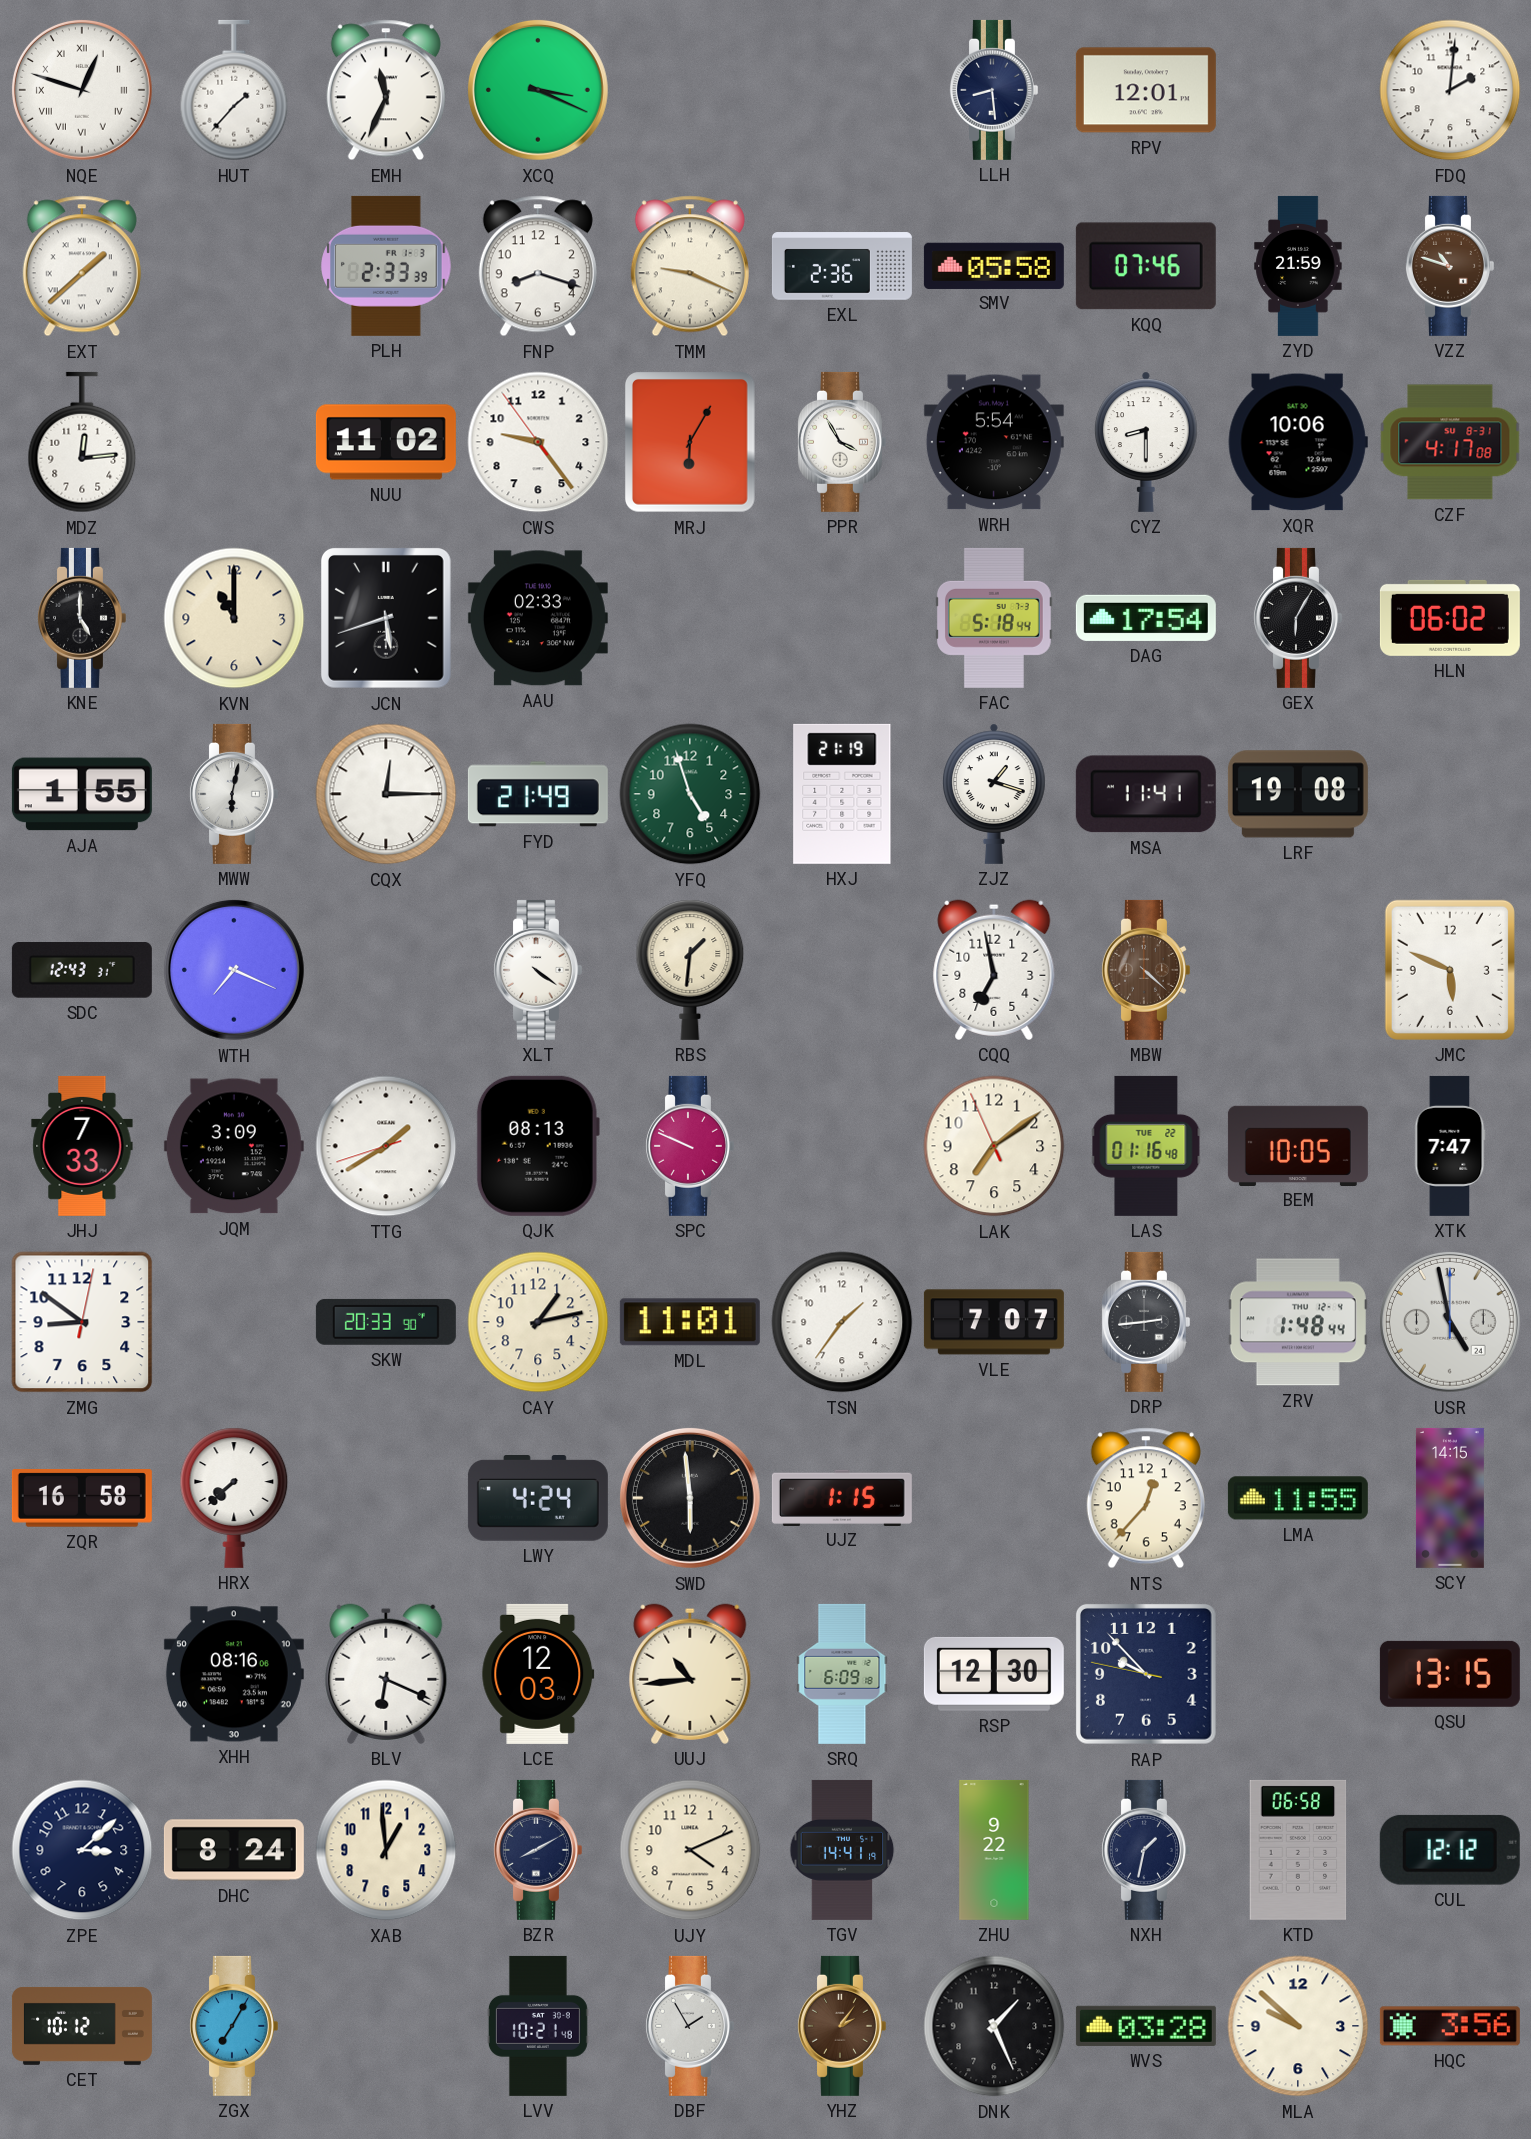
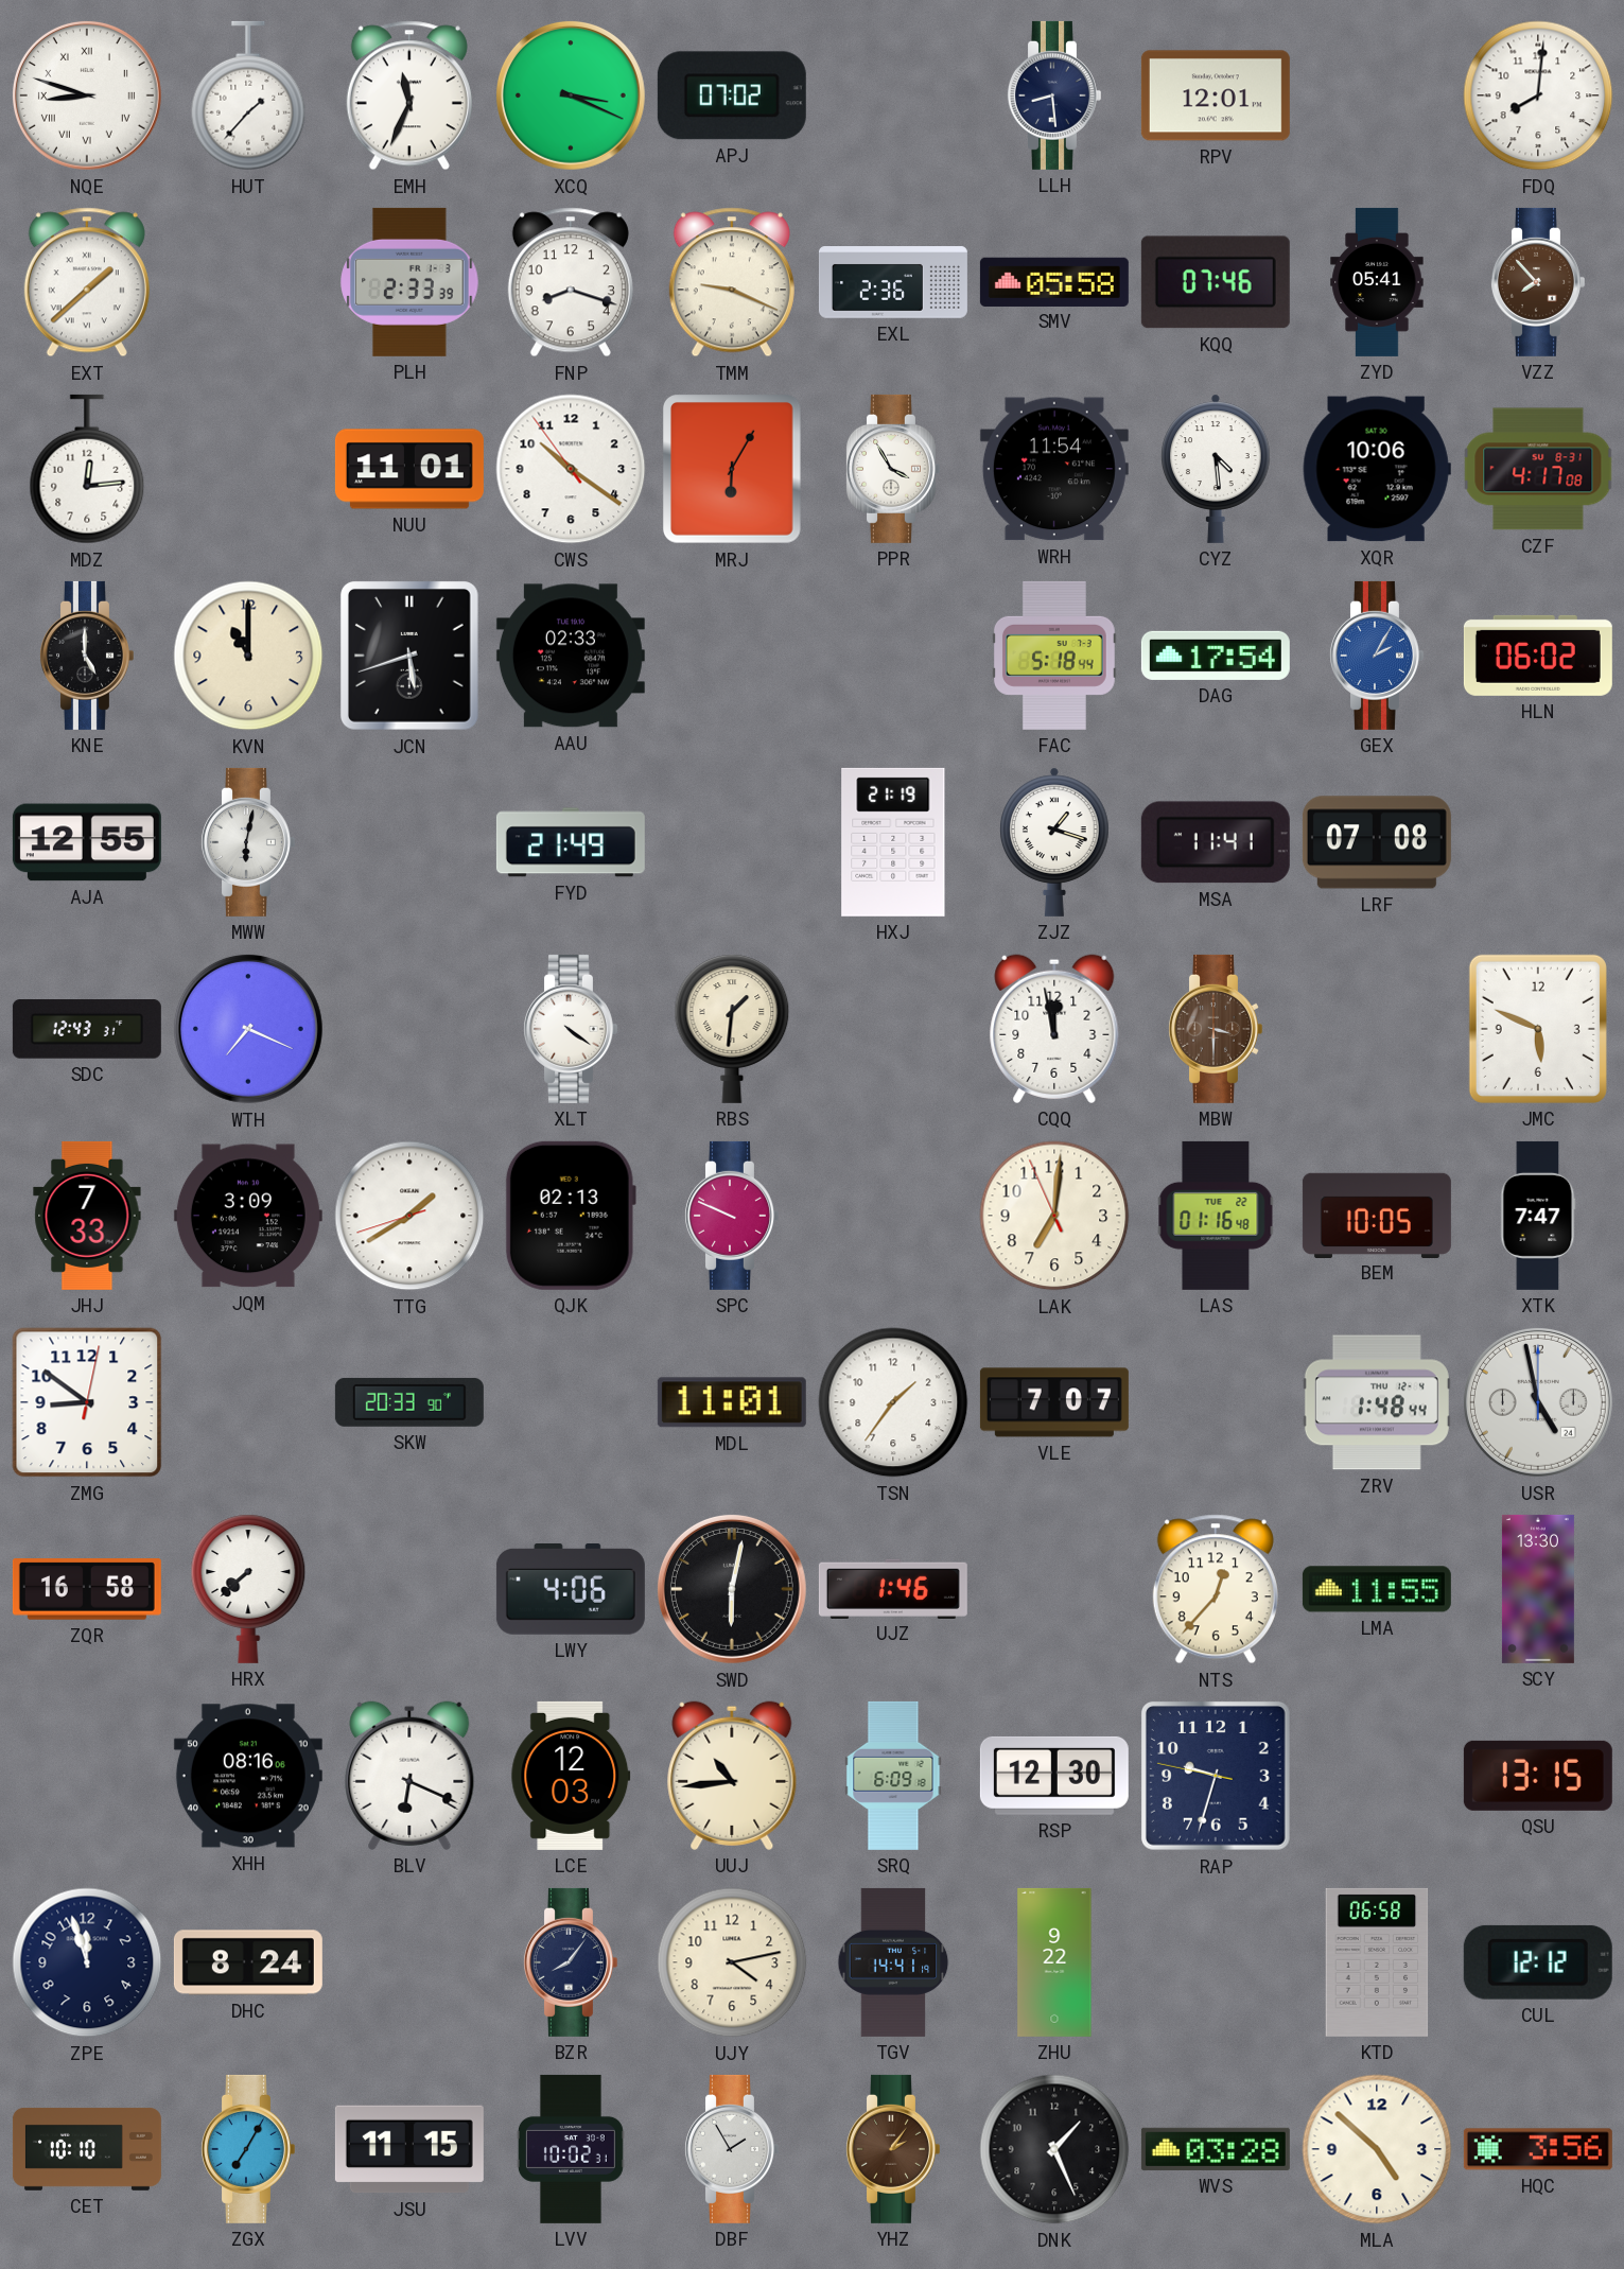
NQE: 12:48 -> 8:48
APJ: none -> 07:02
FDQ: 2:01 -> 8:01
ZYD: 21:59 -> 05:41
VZZ: 10:48 -> 7:53
NUU: 11:02 -> 11:01
CWS: 9:23 -> 10:20
WRH: 5:54 -> 11:54
CYZ: 8:30 -> 4:29
GEX: 6:05 -> 2:05
GEX dial: black -> blue
AJA: 1:55 -> 12:55
CQX: 12:15 -> none
YFQ: 4:57 -> none
LRF: 19:08 -> 07:08
CQQ: 6:58 -> 11:58
MBW: 4:22 -> 3:30
QJK: 08:13 -> 02:13
LAK: 7:08 -> 7:00
CAY: 1:13 -> none
DRP: 2:44 -> none
LWY: 4:24 -> 4:06
SWD: 5:59 -> 6:02
UJZ: 1:15 -> 1:46
SCY: 14:15 -> 13:30
RAP: 9:52 -> 9:32
ZPE: 3:08 -> 11:57
XAB: 12:59 -> none
BZR: 8:10 -> 8:06
UJY: 4:11 -> 4:13
NXH: 1:32 -> none
CET: 10:12 -> 10:10
JSU: none -> 11:15
LVV: 10:21 -> 10:02
MLA: 9:52 -> 4:52
